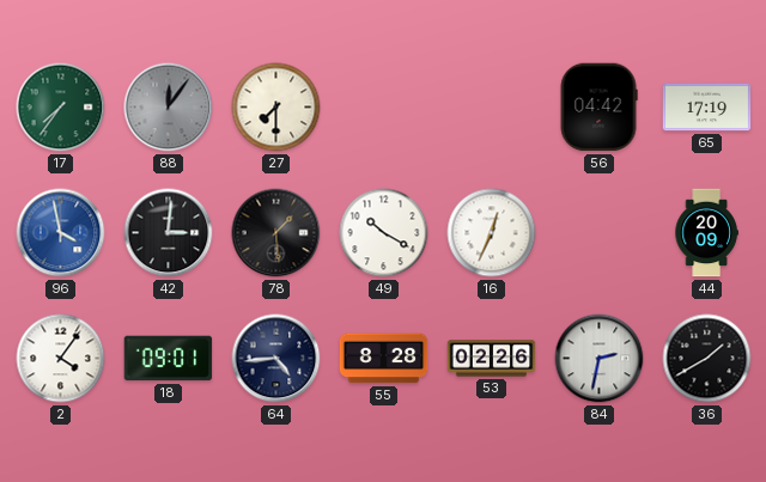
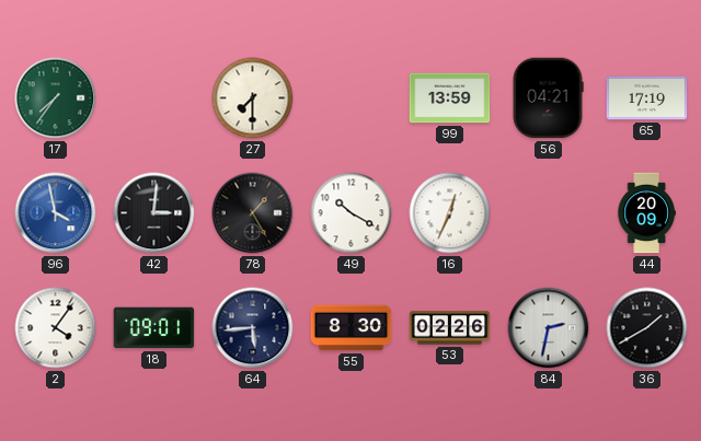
88: 12:06 -> none
99: none -> 13:59
56: 04:42 -> 04:21
78: 1:29 -> 1:25
64: 4:44 -> 5:44
55: 8:28 -> 8:30
